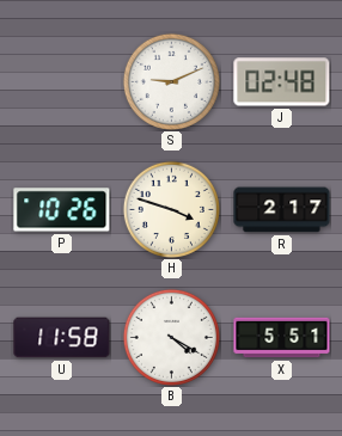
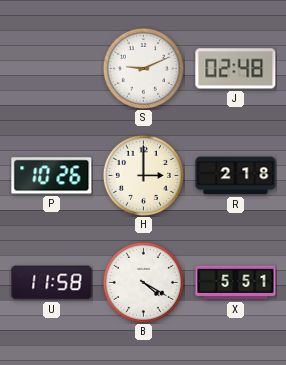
H: 3:48 -> 3:00
R: 2:17 -> 2:18
